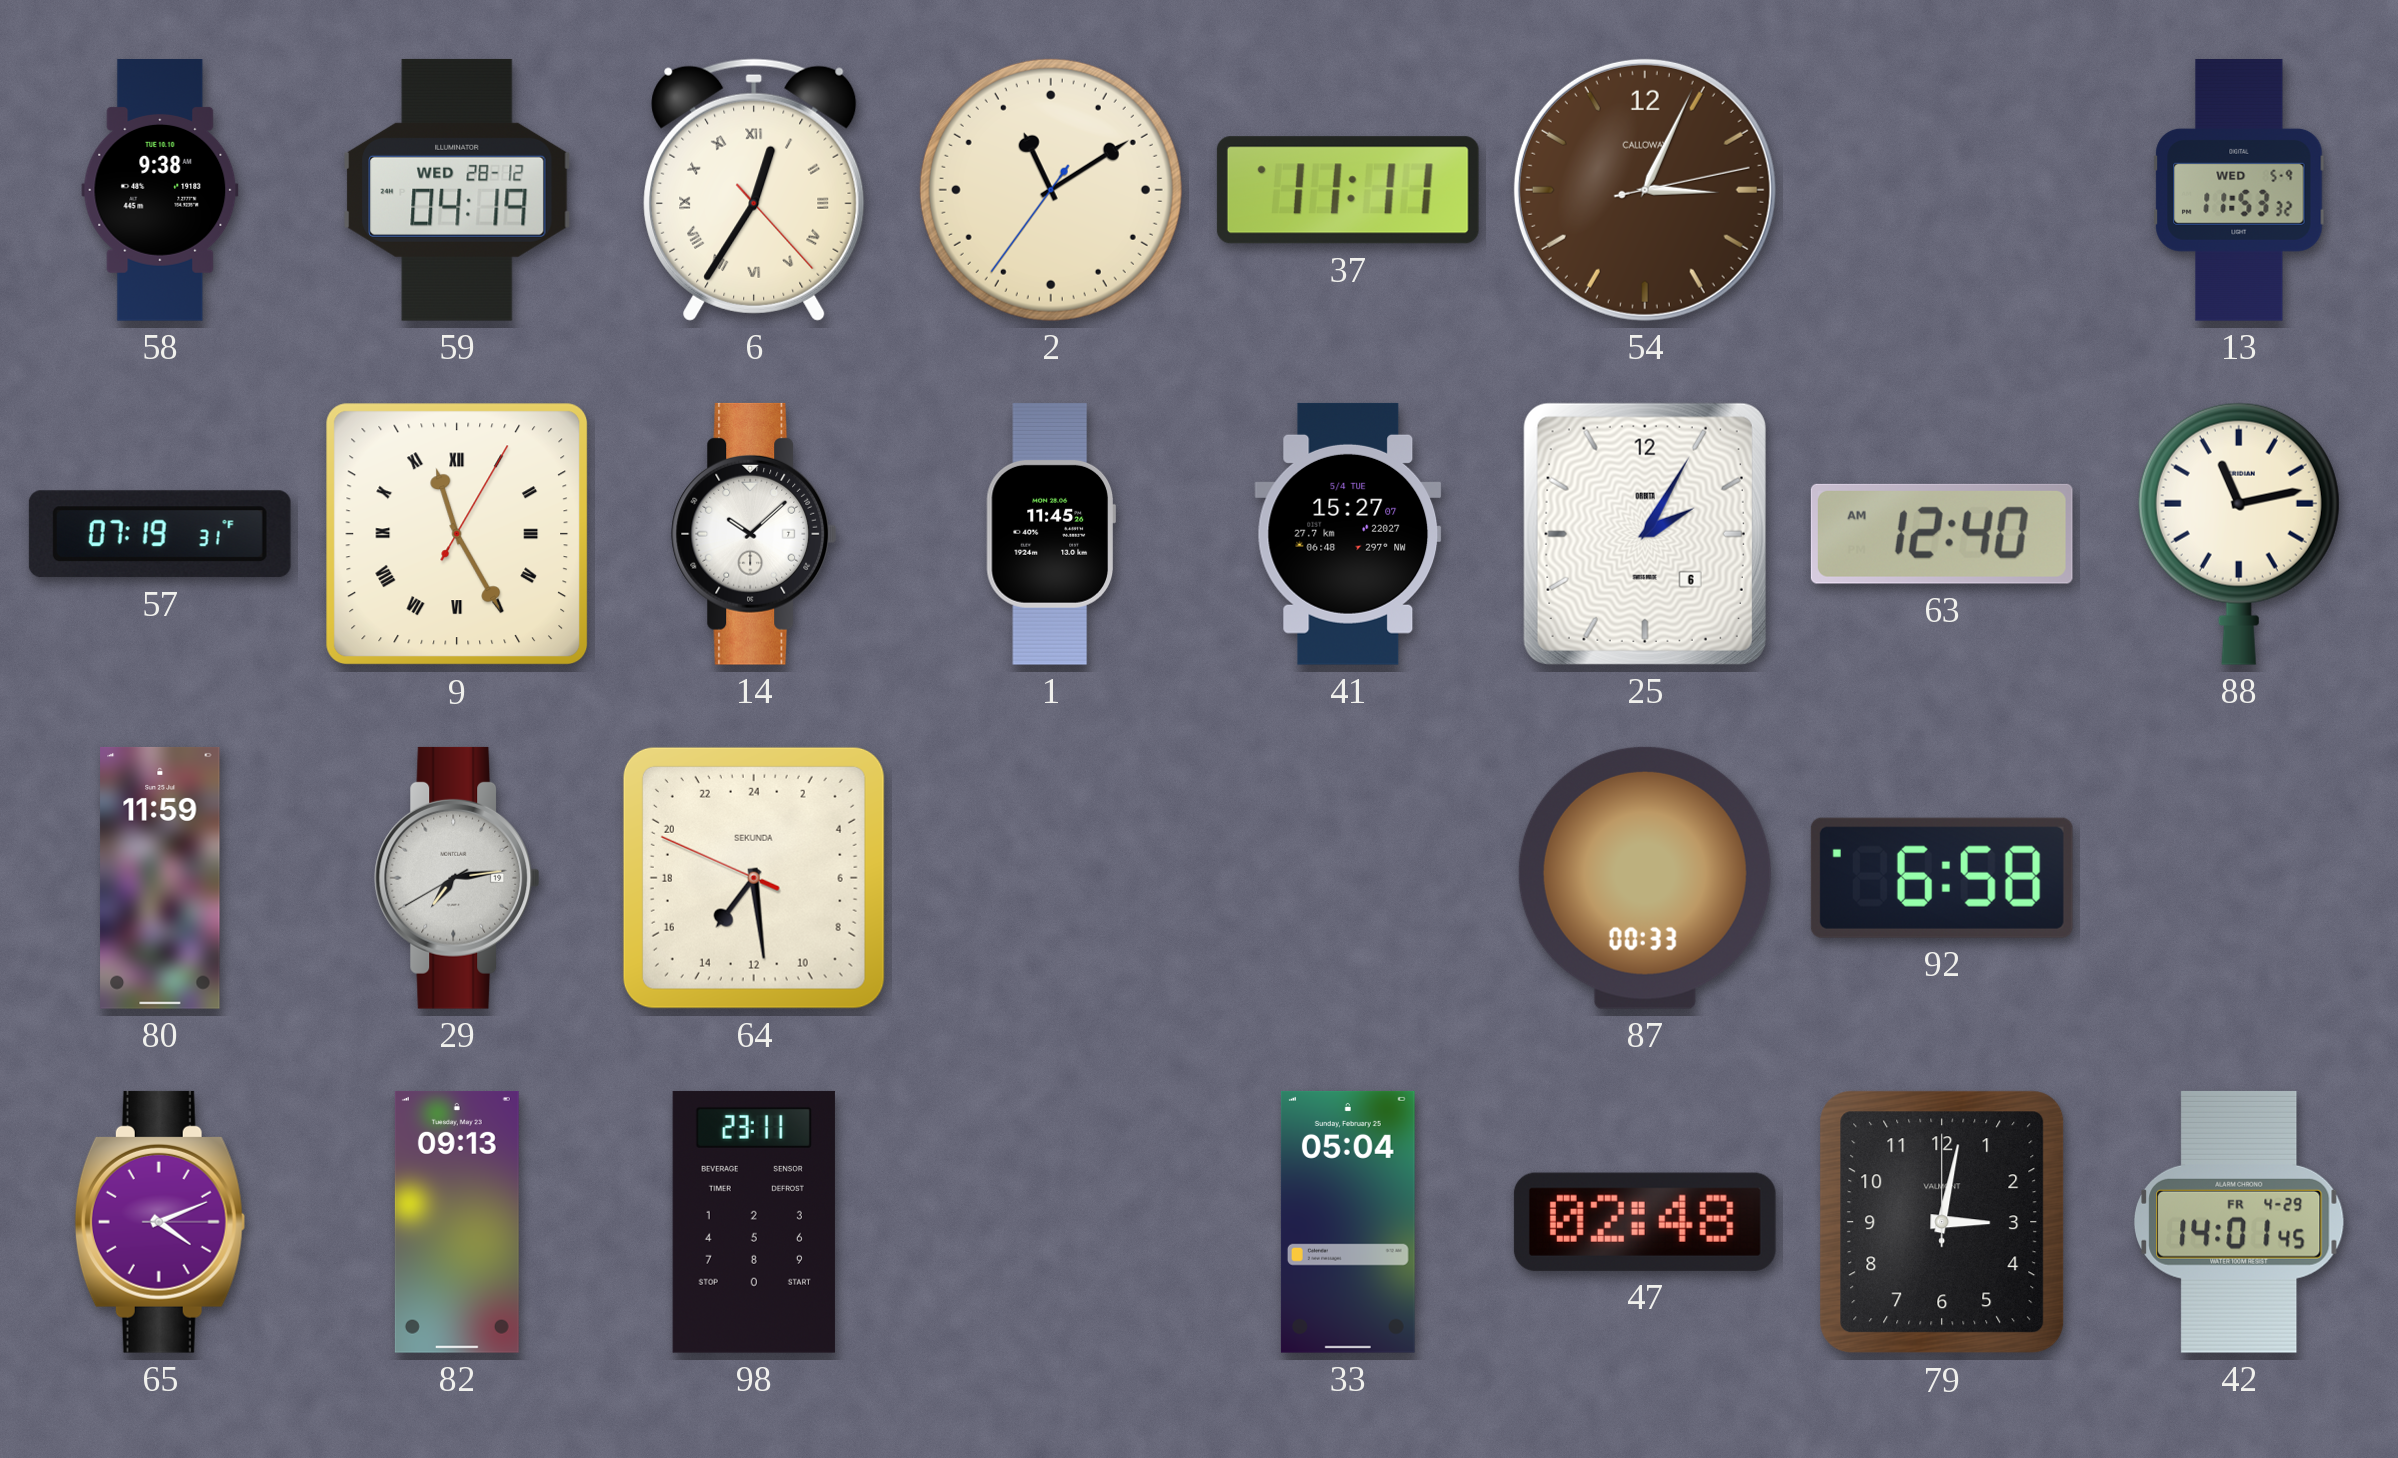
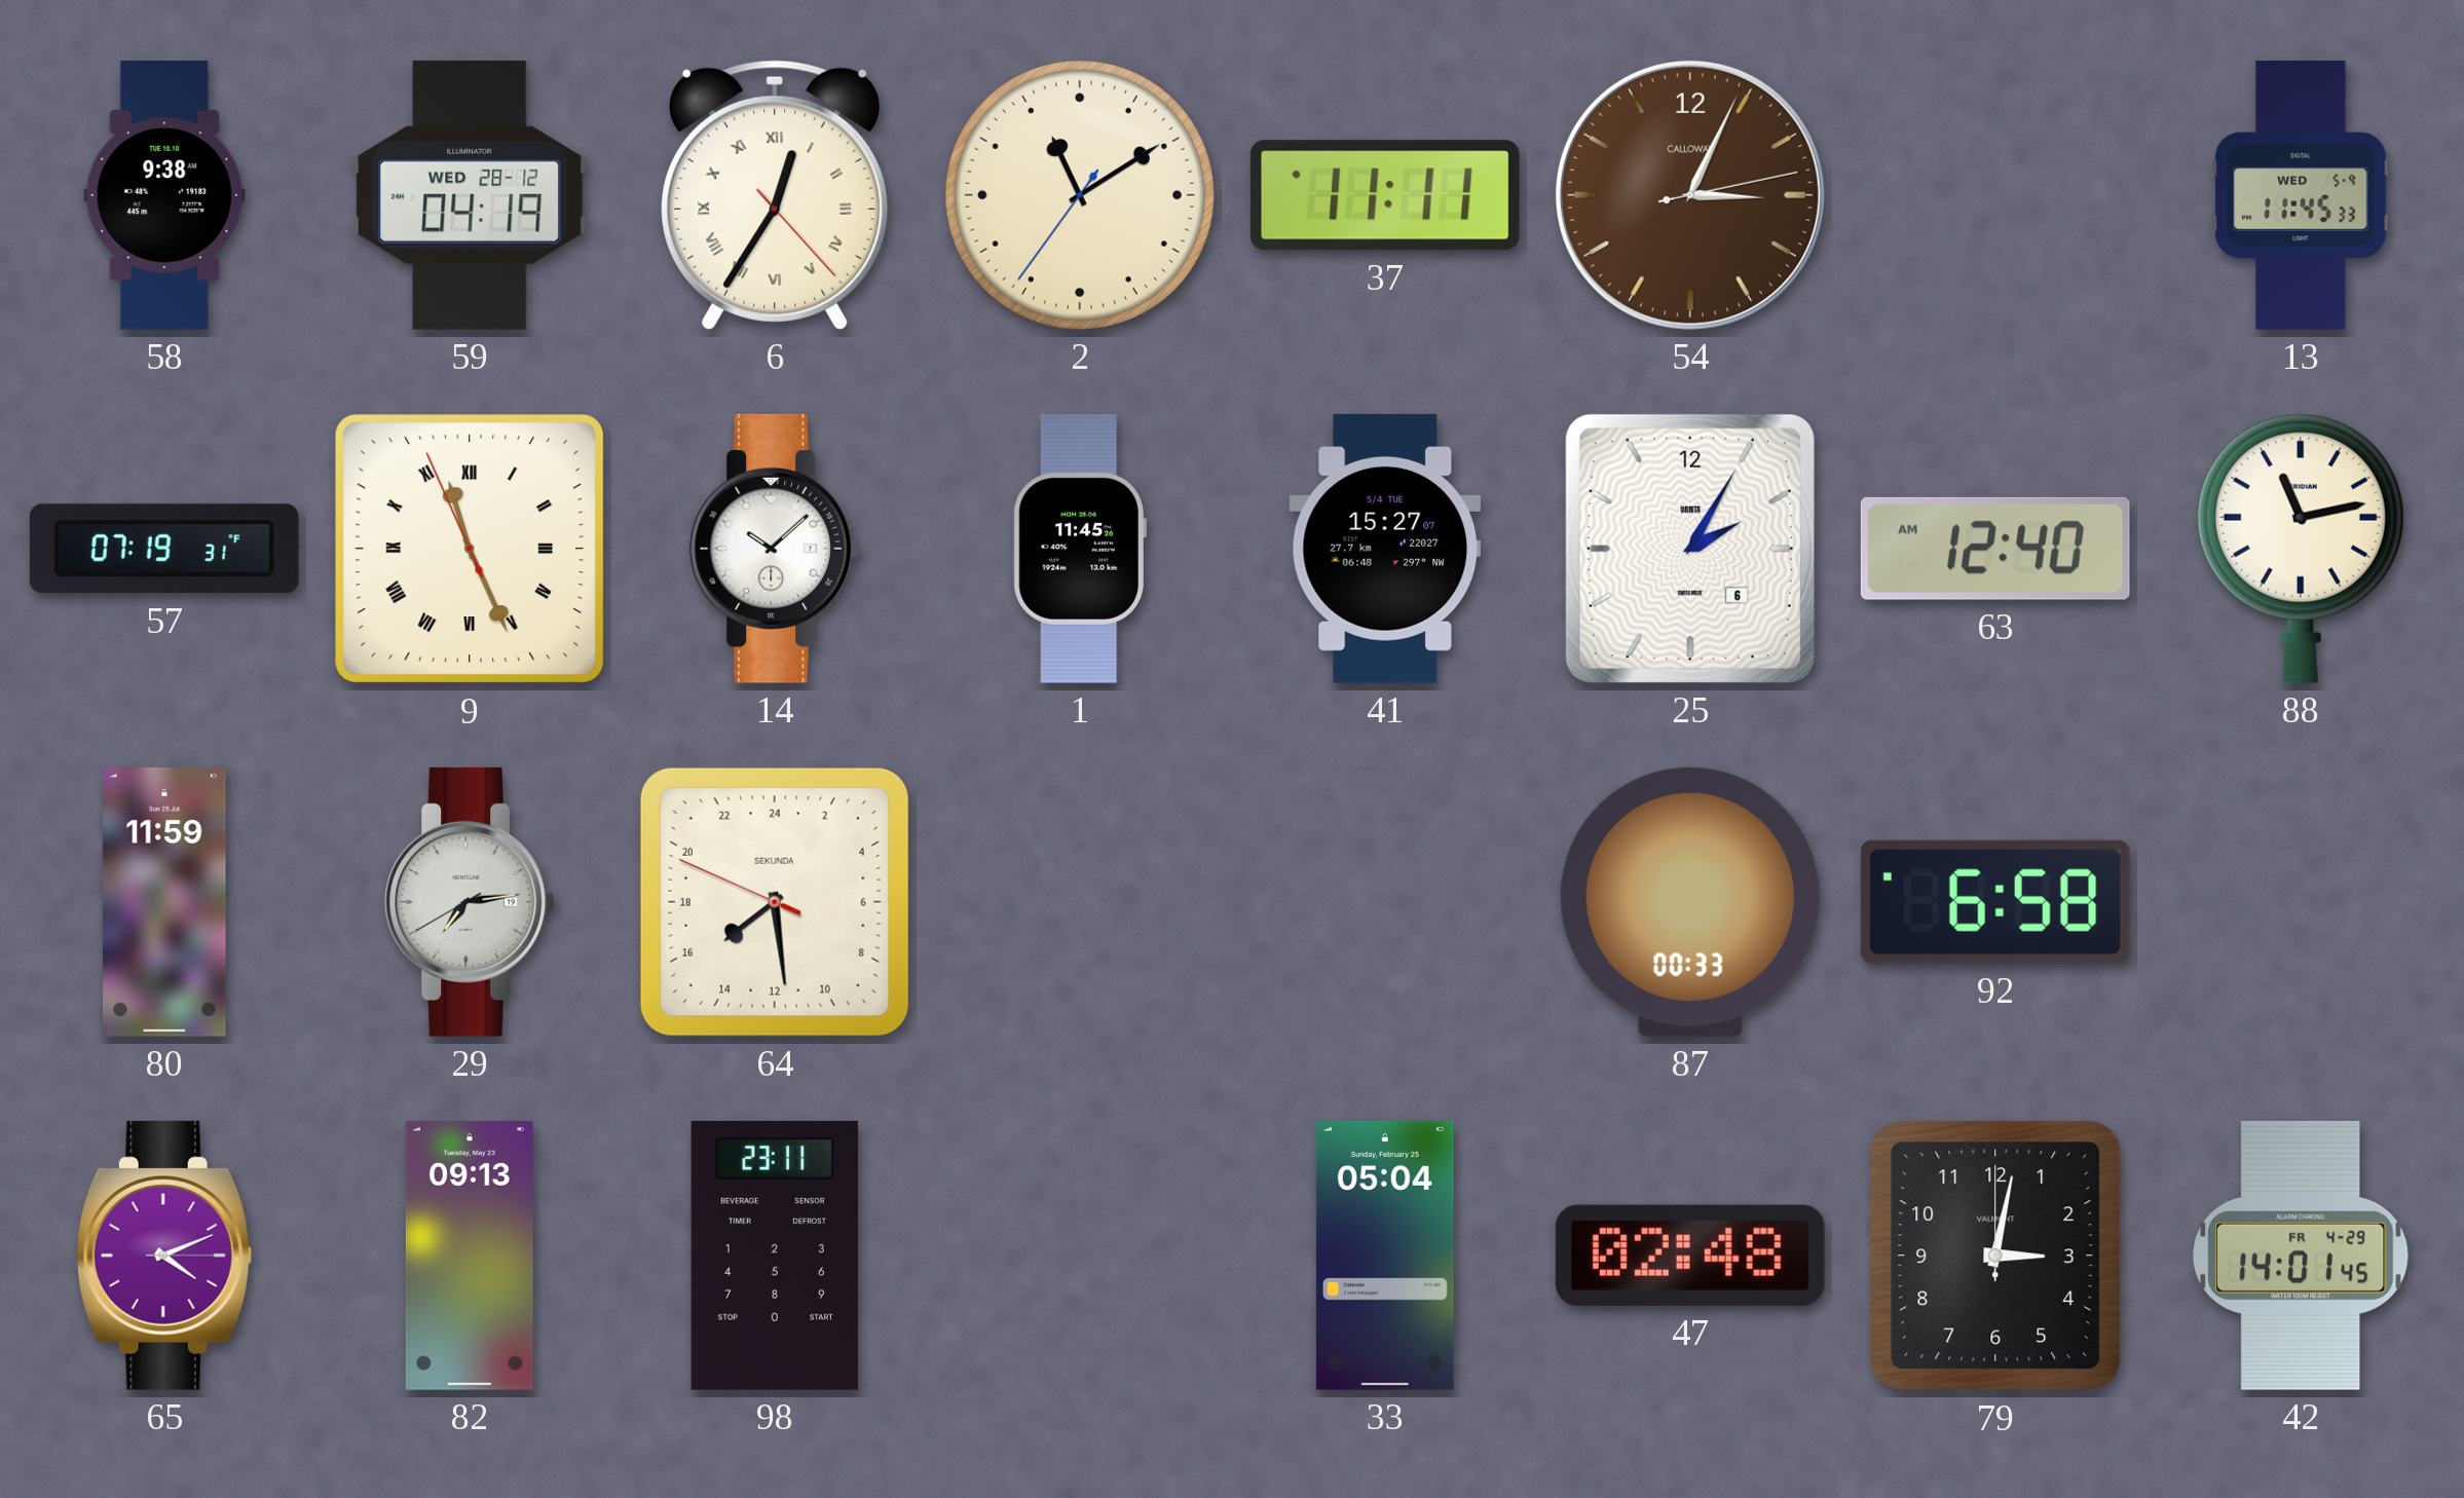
13: 11:53 -> 11:45
9: 11:25:05 -> 11:25:56
64: 14:28 -> 15:28
